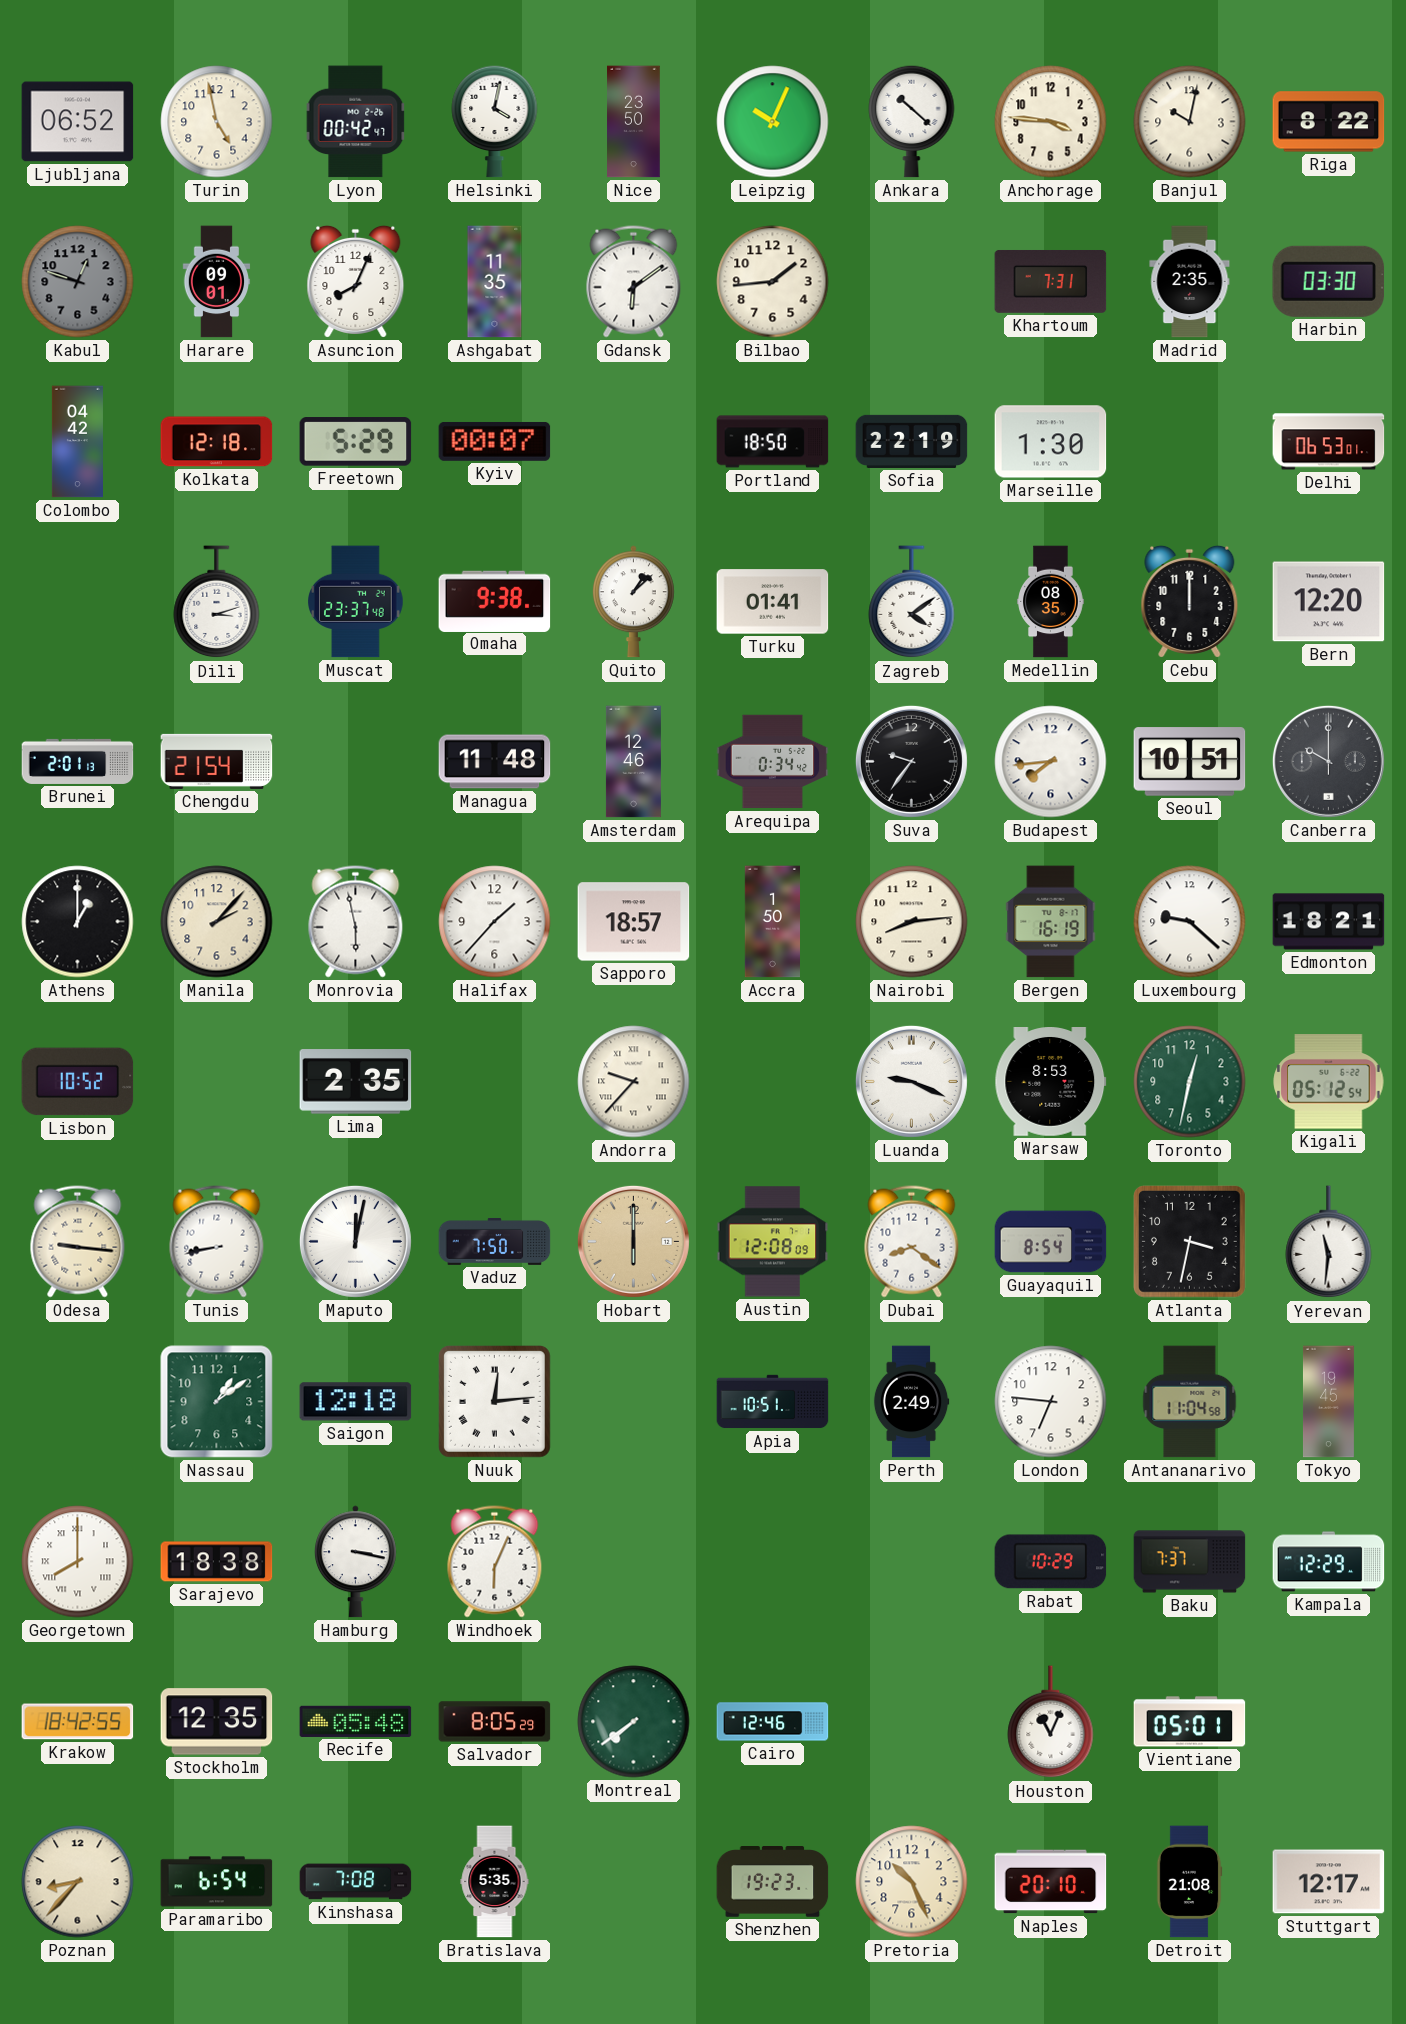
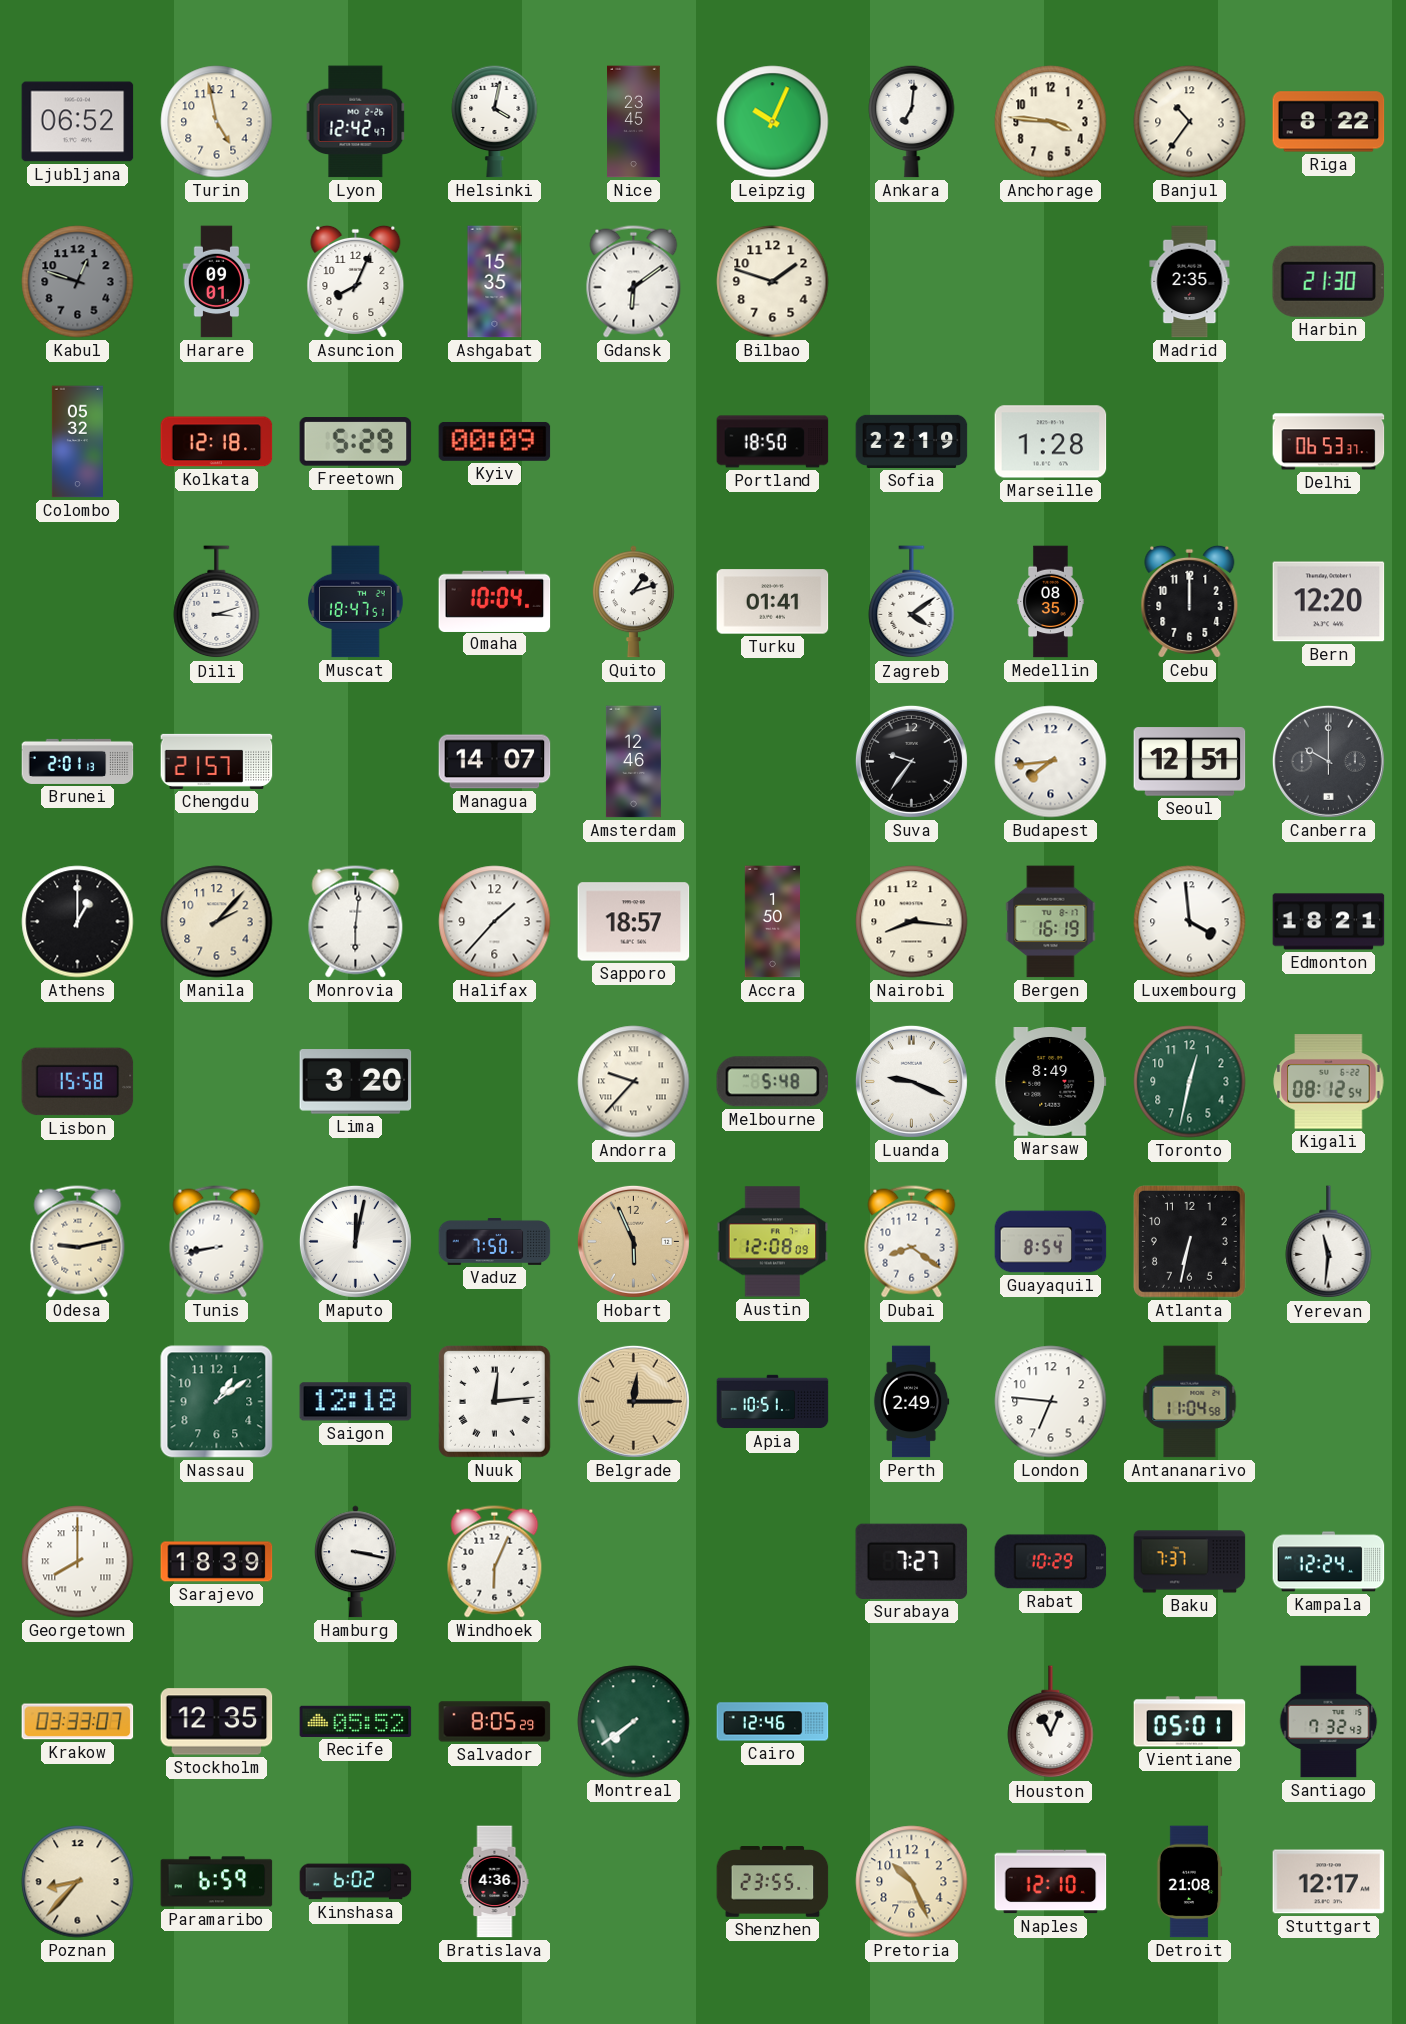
Lyon: 00:42 -> 12:42
Nice: 23:50 -> 23:45
Ankara: 10:22 -> 7:01
Banjul: 10:02 -> 10:36
Ashgabat: 11:35 -> 15:35
Bilbao: 1:44 -> 1:48
Khartoum: 7:31 -> none
Harbin: 03:30 -> 21:30
Colombo: 04:42 -> 05:32
Kyiv: 00:07 -> 00:09
Marseille: 1:30 -> 1:28
Delhi: 06:53:01 -> 06:53:37
Muscat: 23:37 -> 18:47
Omaha: 9:38 -> 10:04
Quito: 1:08 -> 1:12
Chengdu: 21:54 -> 21:57
Managua: 11:48 -> 14:07
Arequipa: 0:34 -> none
Seoul: 10:51 -> 12:51
Monrovia: 5:58 -> 6:01
Nairobi: 8:14 -> 8:16
Luxembourg: 9:22 -> 3:59
Lisbon: 10:52 -> 15:58
Lima: 2:35 -> 3:20
Melbourne: none -> 5:48
Warsaw: 8:53 -> 8:49
Kigali: 05:12 -> 08:12
Odesa: 9:16 -> 9:13
Hobart: 6:00 -> 5:56
Atlanta: 3:32 -> 6:32
Belgrade: none -> 12:15
Tokyo: 19:45 -> none
Sarajevo: 18:38 -> 18:39
Surabaya: none -> 7:27
Kampala: 12:29 -> 12:24
Krakow: 18:42 -> 03:33
Recife: 05:48 -> 05:52
Santiago: none -> 7:32
Paramaribo: 6:54 -> 6:59
Kinshasa: 7:08 -> 6:02
Bratislava: 5:35 -> 4:36
Shenzhen: 19:23 -> 23:55
Naples: 20:10 -> 12:10
